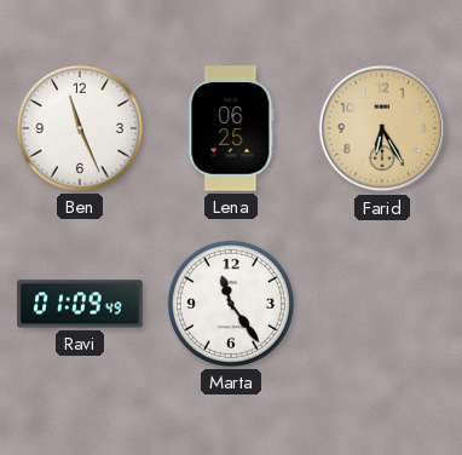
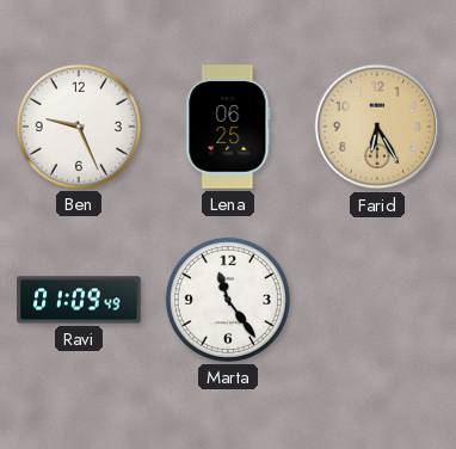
Ben: 11:26 -> 9:26
